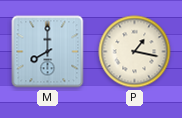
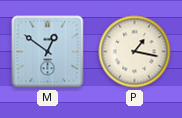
M: 8:00 -> 12:51
